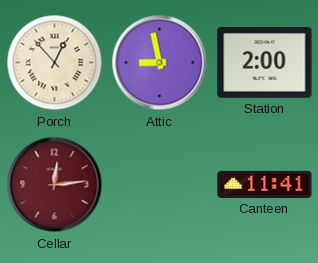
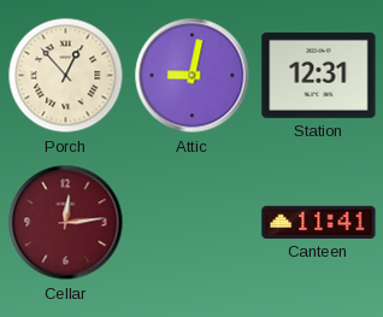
Attic: 8:58 -> 9:02
Station: 2:00 -> 12:31
